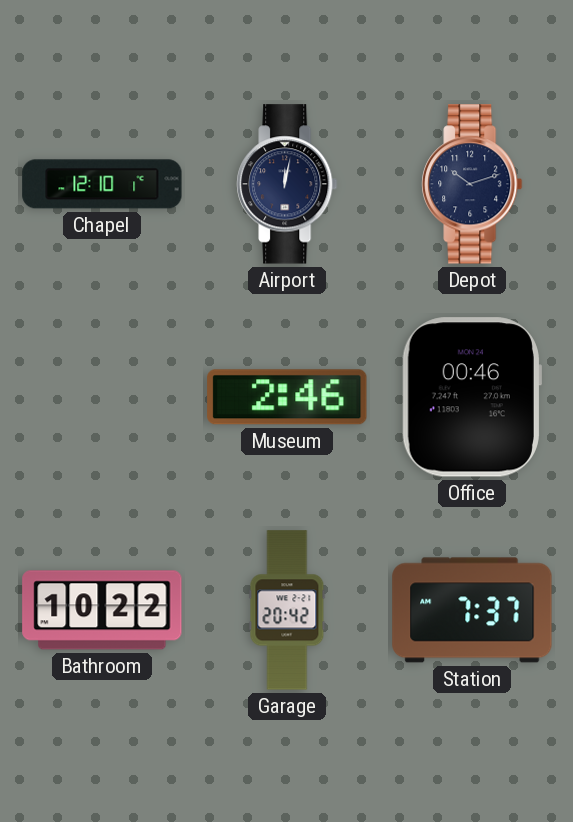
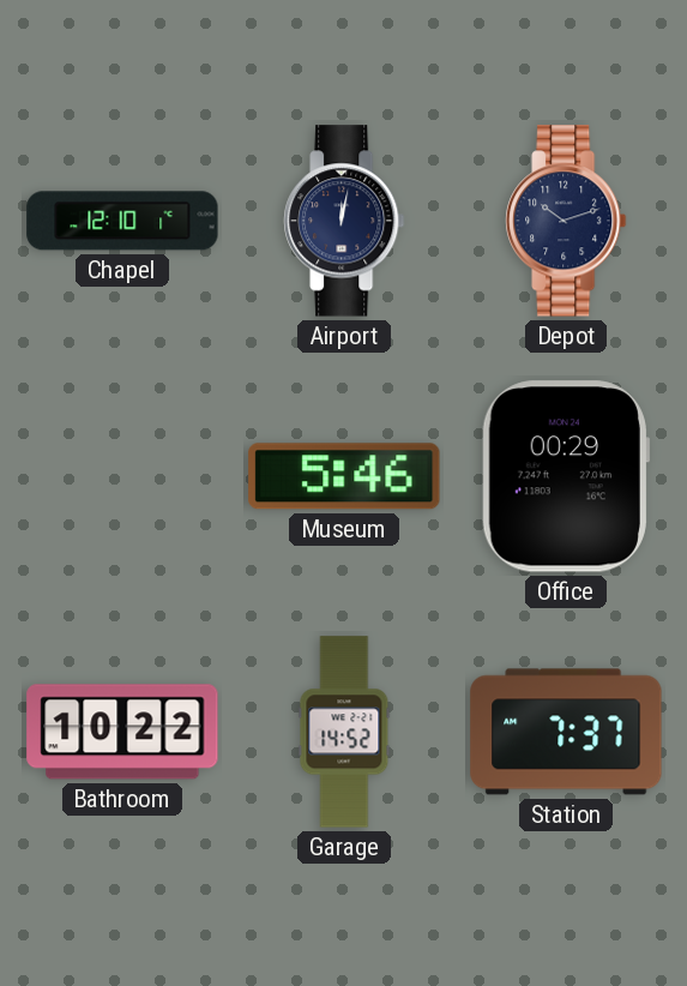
Museum: 2:46 -> 5:46
Office: 00:46 -> 00:29
Garage: 20:42 -> 14:52
